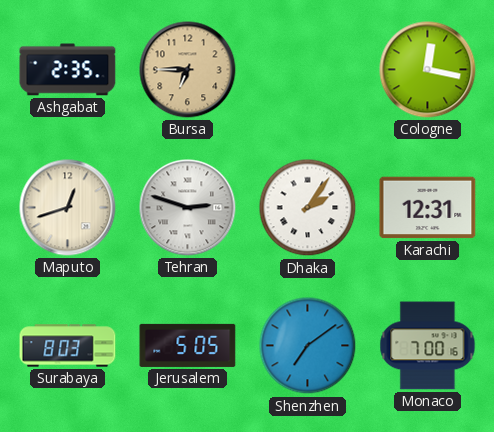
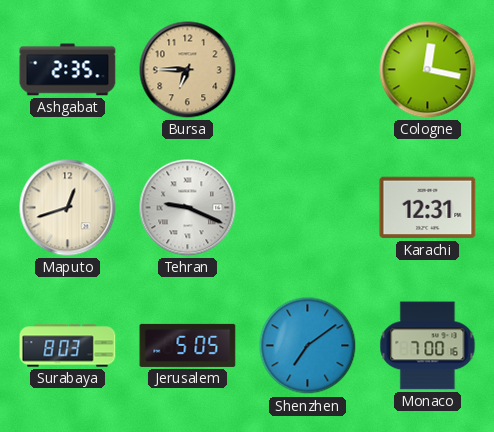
Tehran: 2:48 -> 9:19
Dhaka: 2:06 -> none
